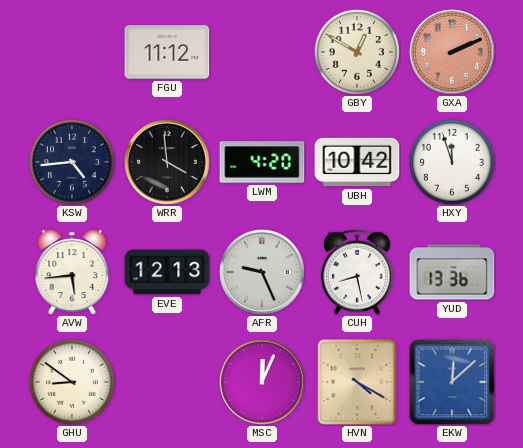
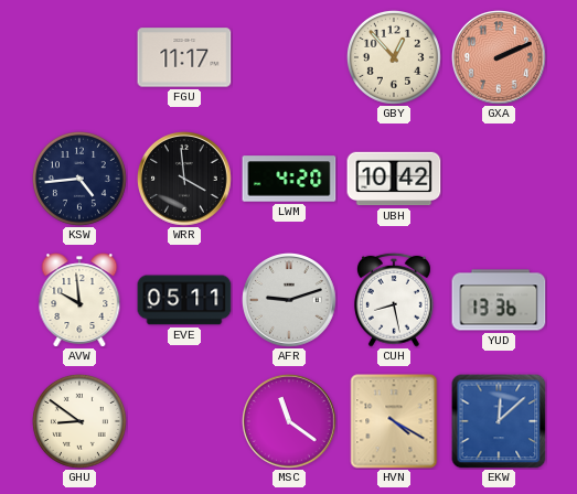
FGU: 11:12 -> 11:17
GBY: 12:50 -> 12:53
HXY: 11:57 -> none
AVW: 5:44 -> 9:59
EVE: 12:13 -> 05:11
AFR: 9:26 -> 9:12
MSC: 12:04 -> 11:21
